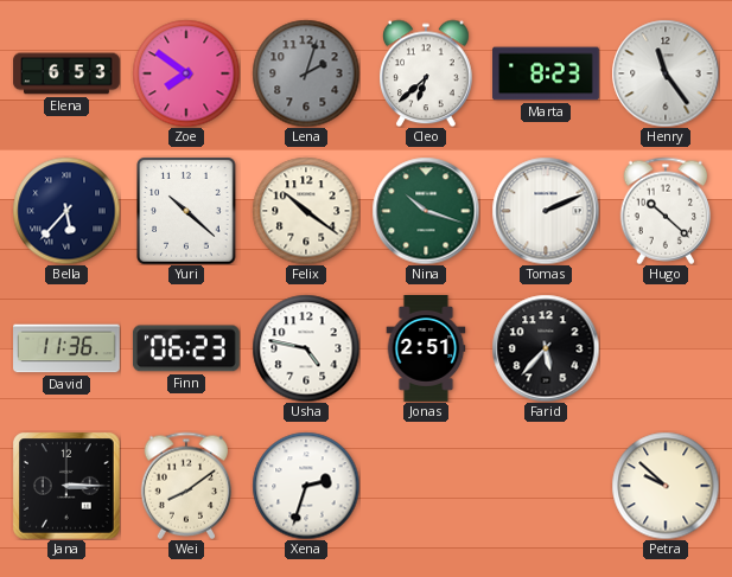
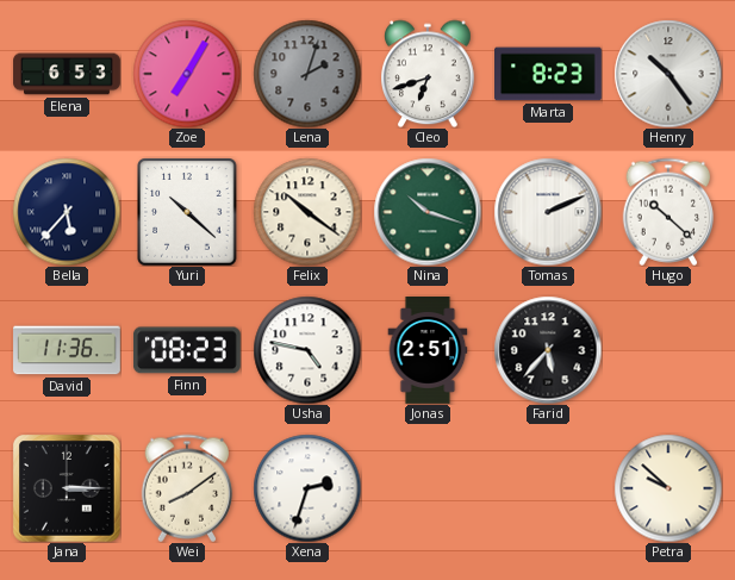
Zoe: 7:51 -> 7:05
Cleo: 6:38 -> 6:42
Henry: 11:24 -> 10:24
Finn: 06:23 -> 08:23
